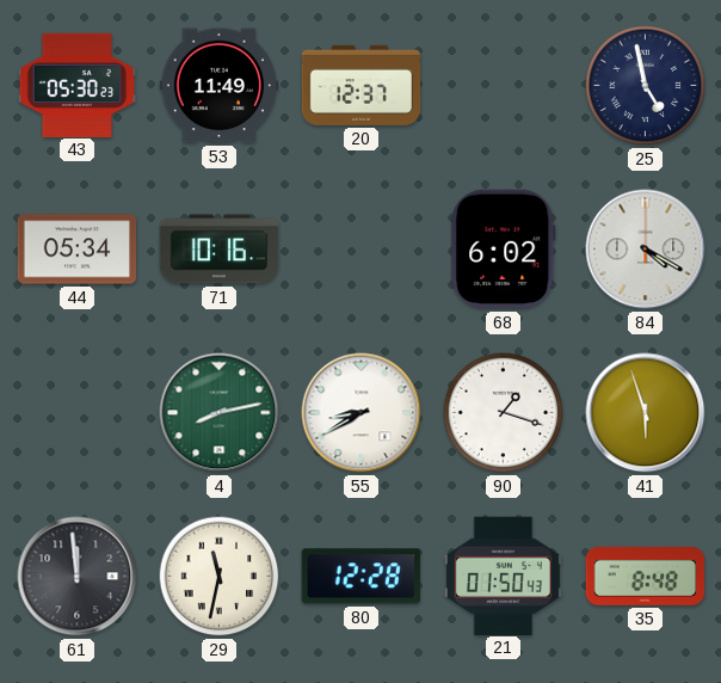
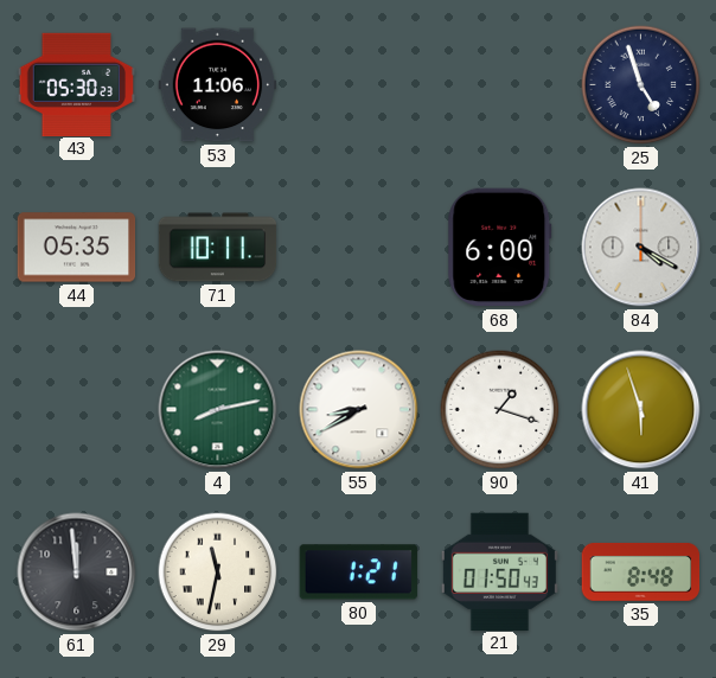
53: 11:49 -> 11:06
20: 12:37 -> none
25: 4:58 -> 4:57
44: 05:34 -> 05:35
71: 10:16 -> 10:11
68: 6:02 -> 6:00
80: 12:28 -> 1:21
